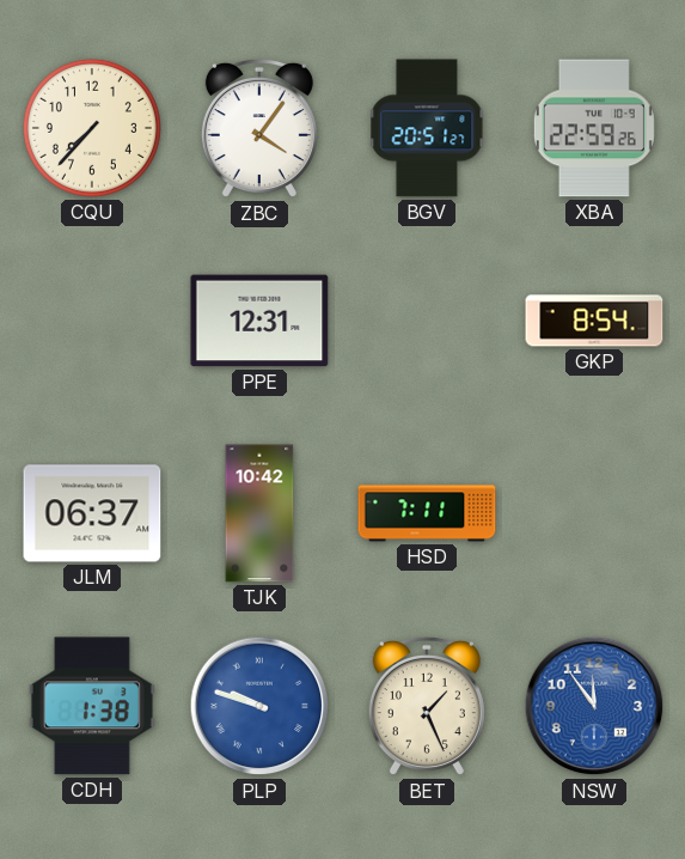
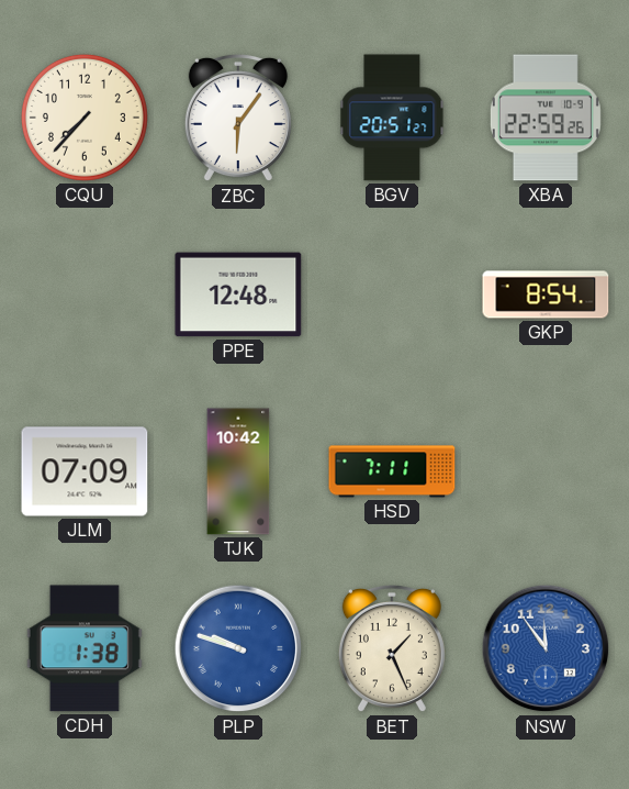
ZBC: 4:06 -> 6:06
PPE: 12:31 -> 12:48
JLM: 06:37 -> 07:09
